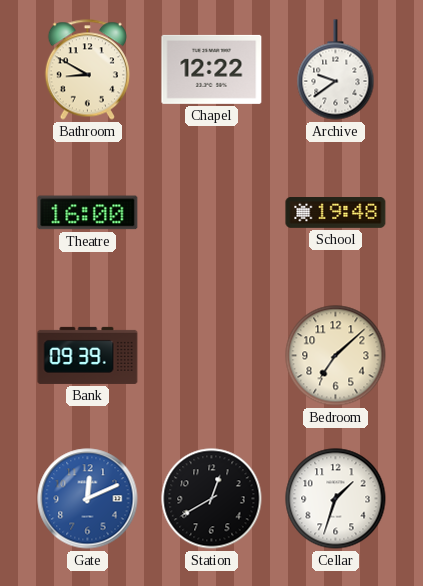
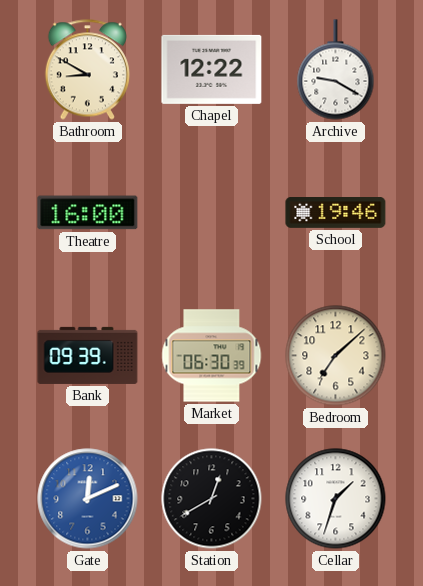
Archive: 9:39 -> 9:20
School: 19:48 -> 19:46
Market: none -> 06:30
